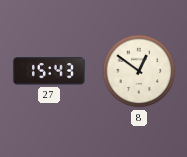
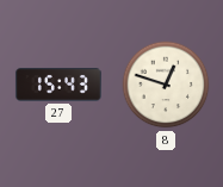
8: 12:51 -> 12:48
